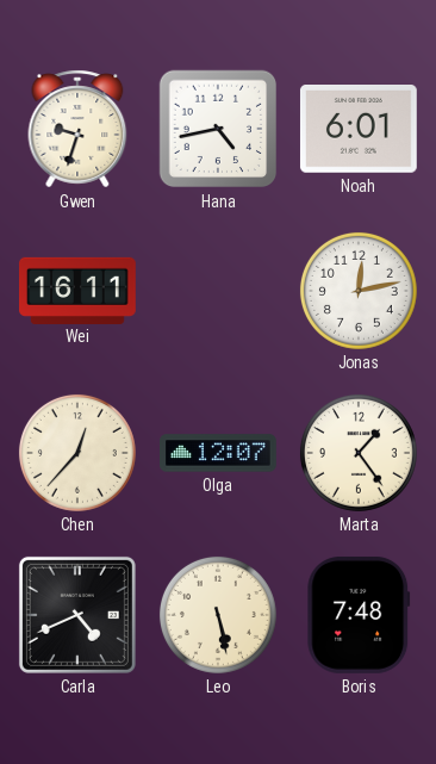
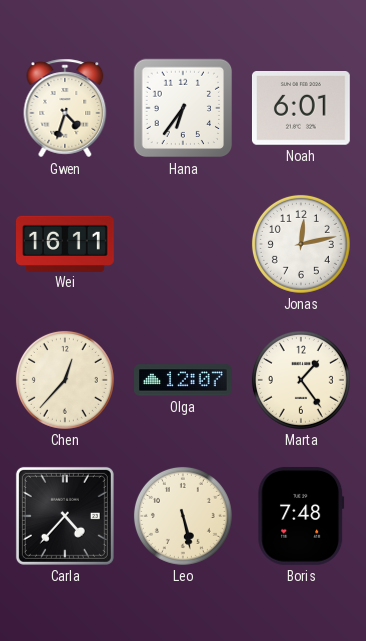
Gwen: 9:33 -> 4:33
Hana: 4:43 -> 6:36
Carla: 4:41 -> 4:37
